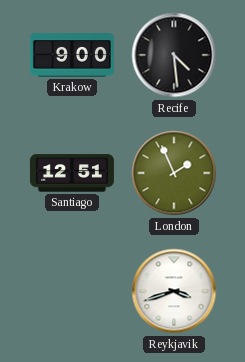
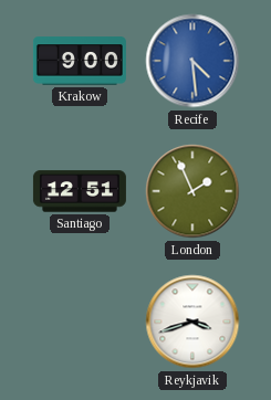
Recife dial: black -> blue
